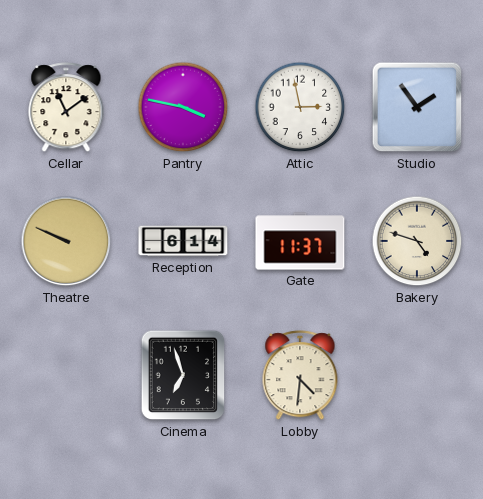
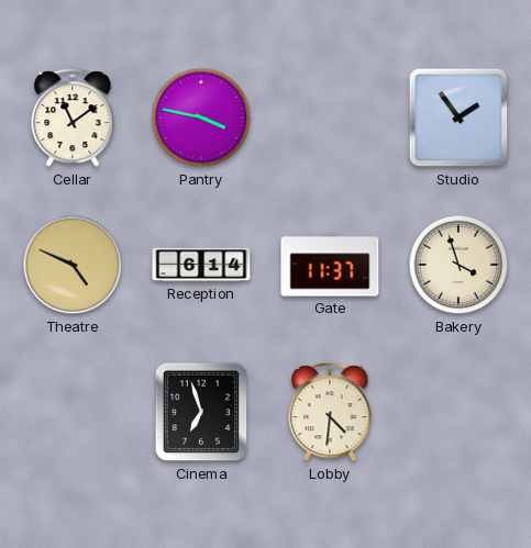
Attic: 2:58 -> none
Theatre: 9:49 -> 4:49
Bakery: 4:48 -> 3:57
